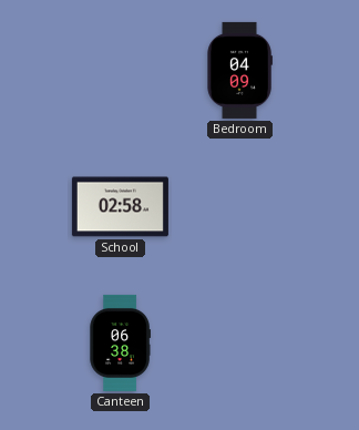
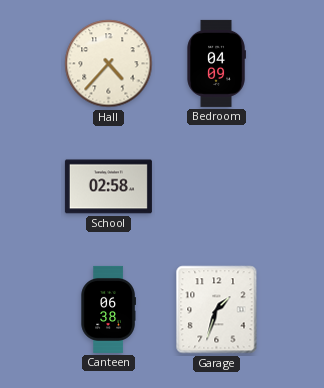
Hall: none -> 4:37
Garage: none -> 1:33
